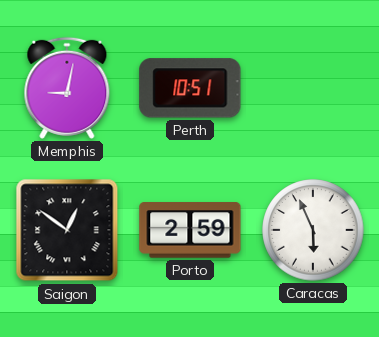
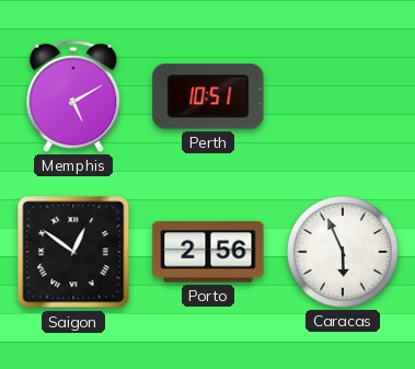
Memphis: 9:02 -> 5:10
Porto: 2:59 -> 2:56
